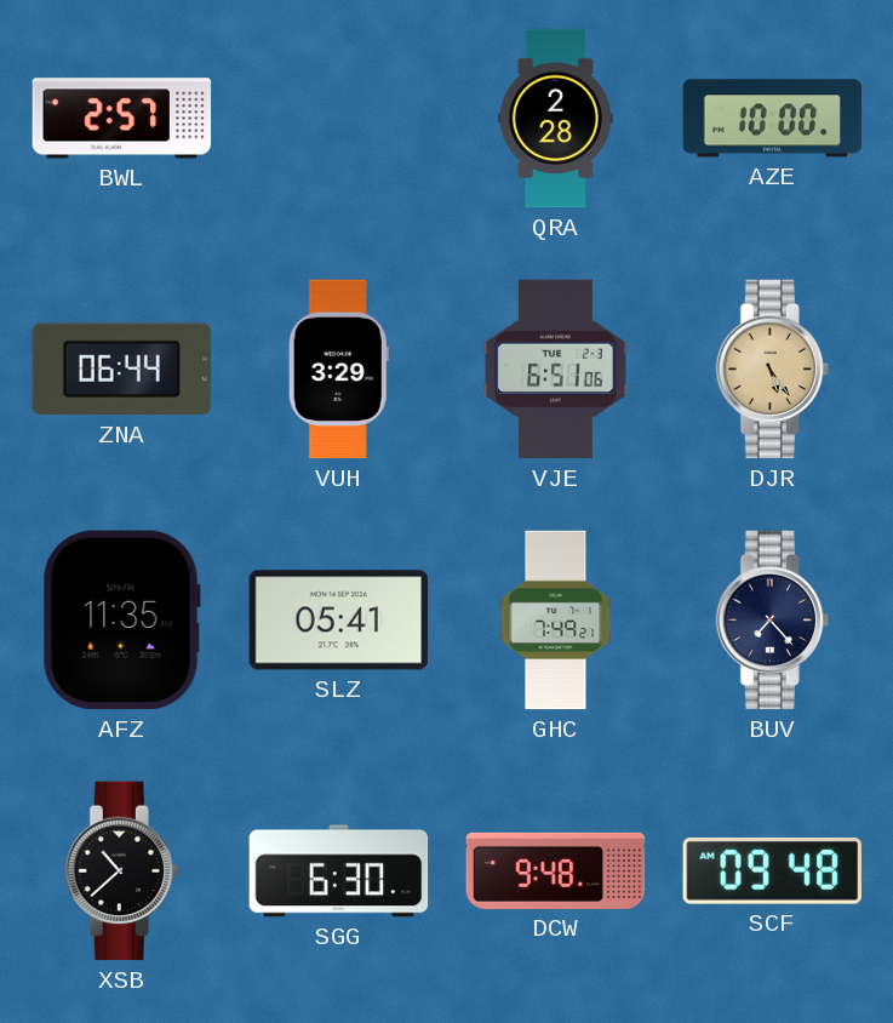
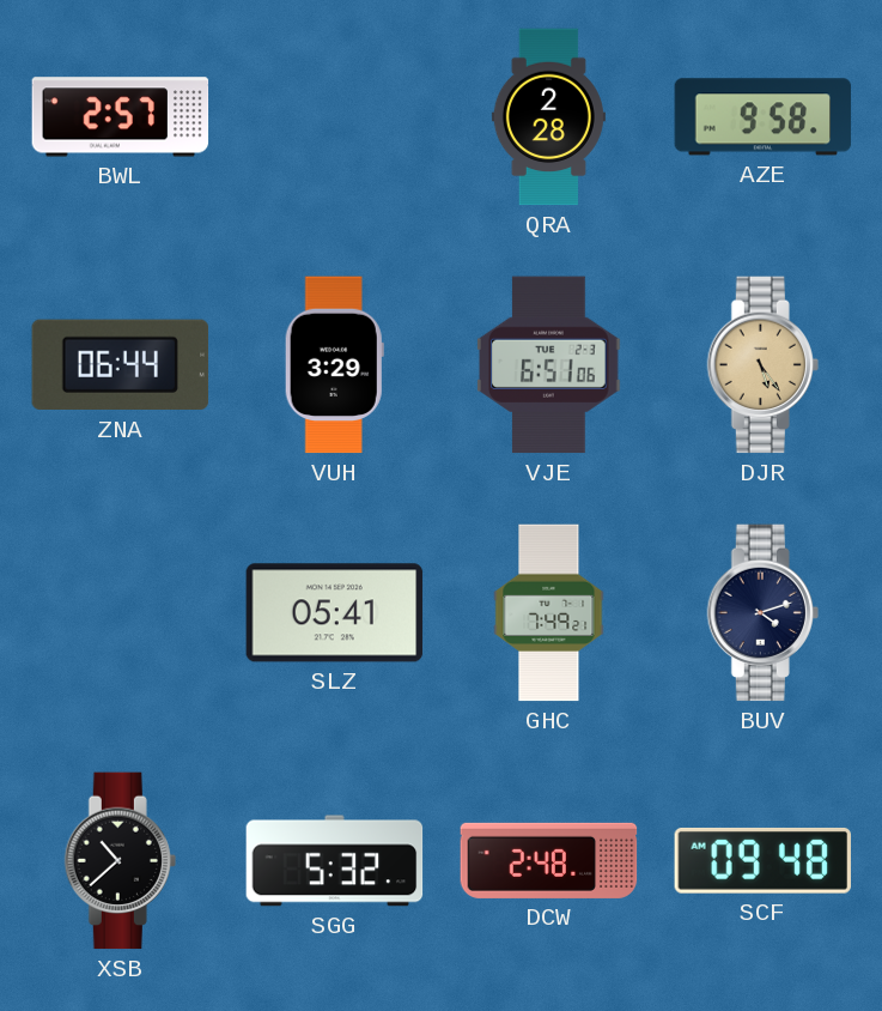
AZE: 10:00 -> 9:58
AFZ: 11:35 -> none
BUV: 7:23 -> 4:12
SGG: 6:30 -> 5:32
DCW: 9:48 -> 2:48
